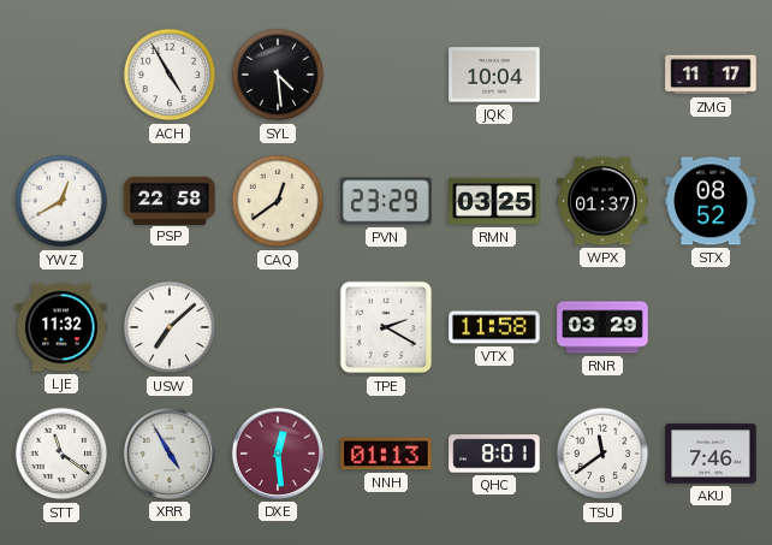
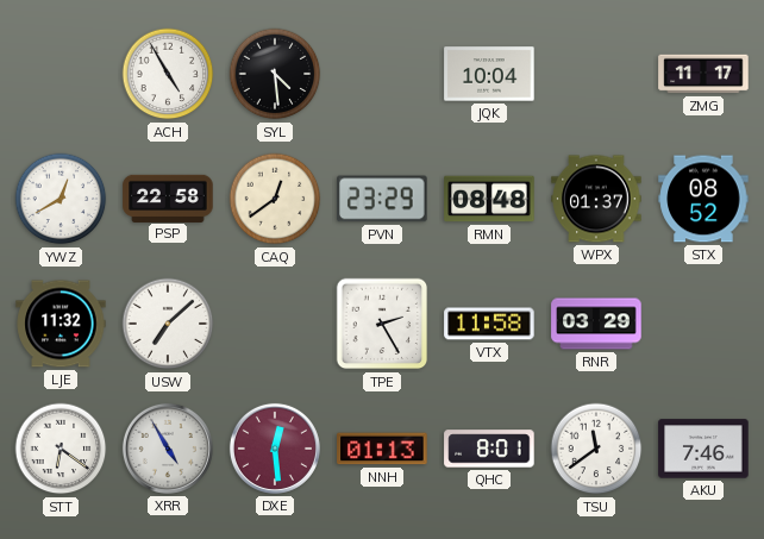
RMN: 03:25 -> 08:48
TPE: 2:20 -> 2:25
STT: 11:21 -> 6:21
